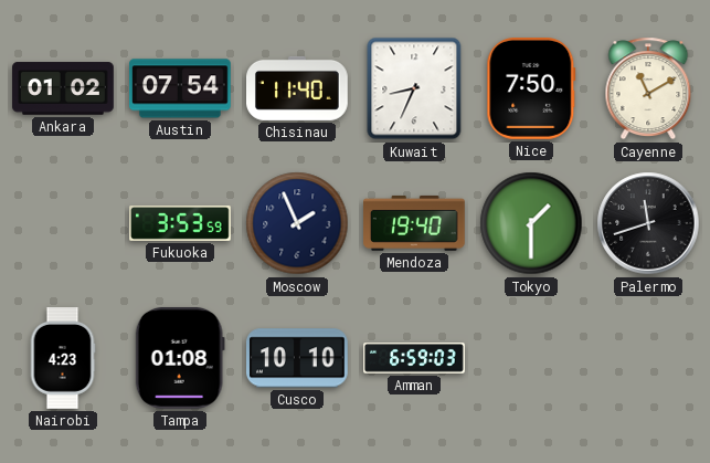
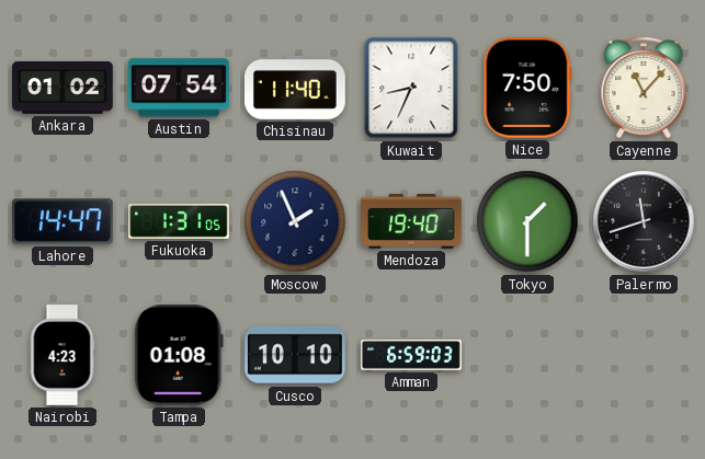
Cayenne: 11:10 -> 11:07
Lahore: none -> 14:47
Fukuoka: 3:53 -> 1:31
